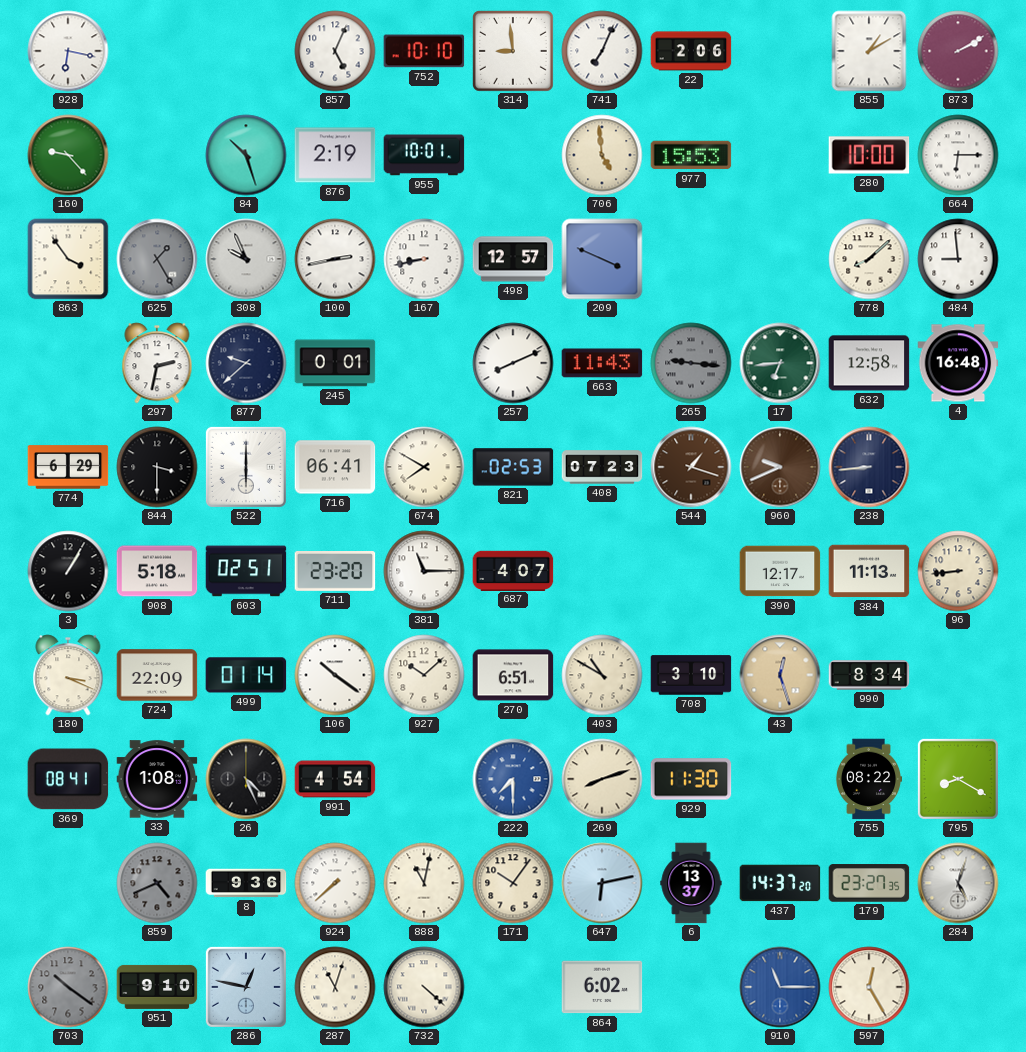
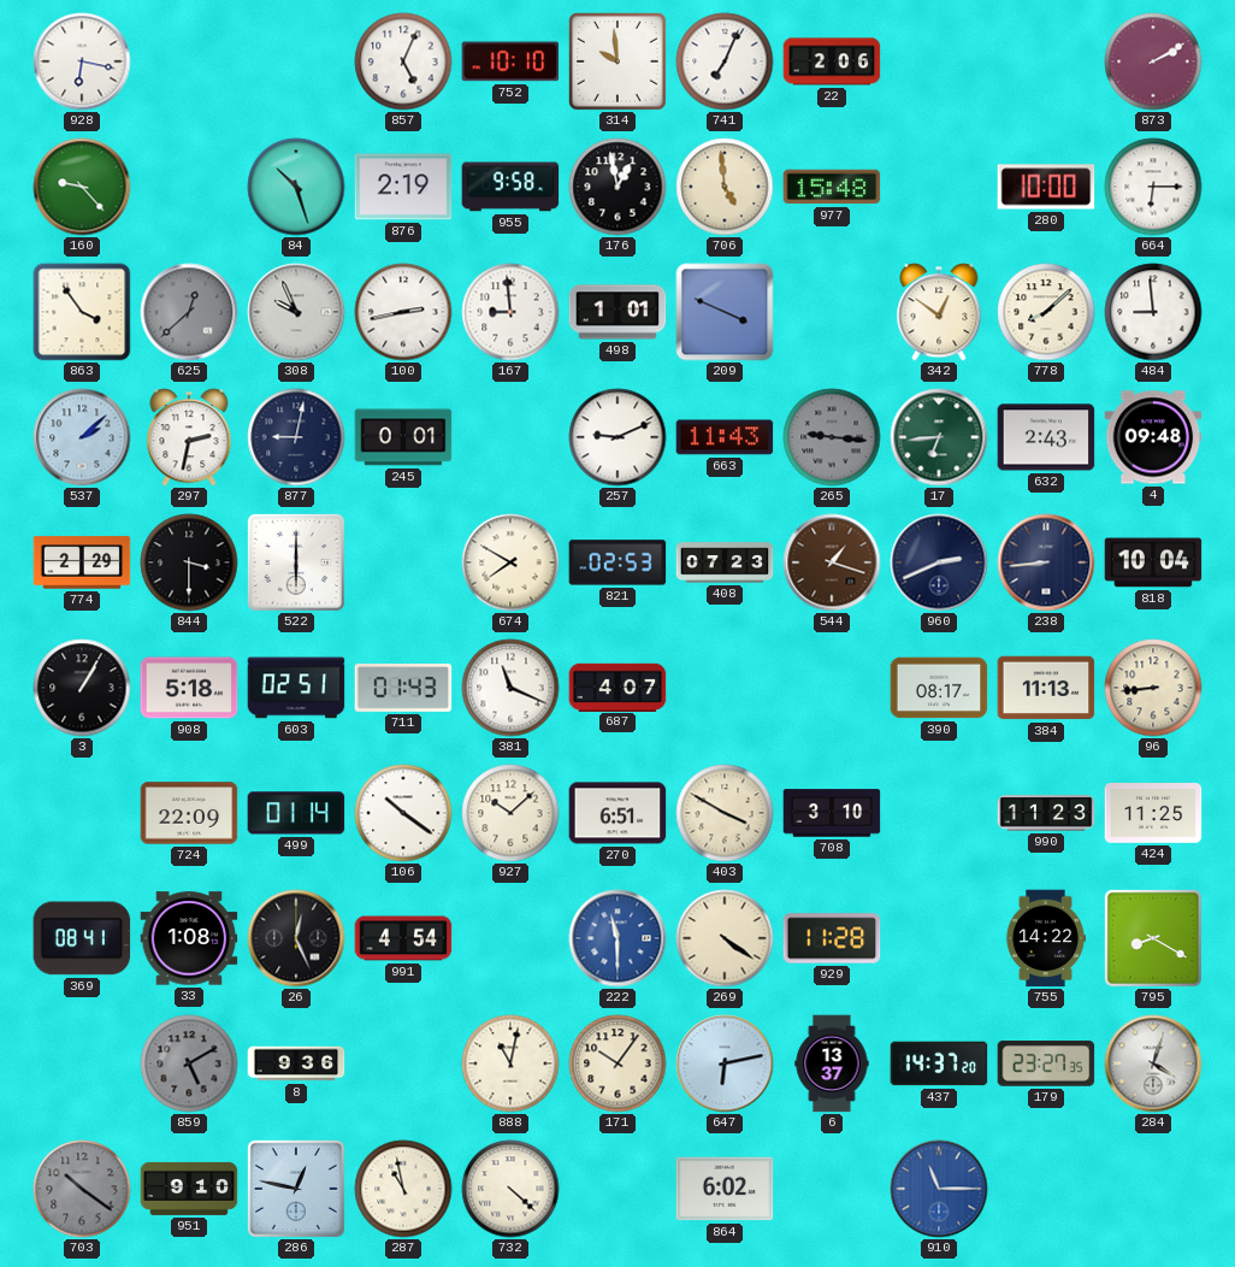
314: 8:59 -> 9:59
855: 1:10 -> none
955: 10:01 -> 9:58
176: none -> 12:58
977: 15:53 -> 15:48
625: 1:25 -> 12:38
167: 8:43 -> 8:59
498: 12:57 -> 1:01
342: none -> 12:51
537: none -> 2:08
877: 9:38 -> 9:02
257: 8:11 -> 9:11
632: 12:58 -> 2:43
4: 16:48 -> 09:48
774: 6:29 -> 2:29
716: 06:41 -> none
960: 9:41 -> 2:41
960 dial: brown -> navy
818: none -> 10:04
711: 23:20 -> 01:43
381: 11:15 -> 11:19
390: 12:17 -> 08:17
180: 3:19 -> none
403: 10:50 -> 3:50
43: 12:27 -> none
990: 8:34 -> 11:23
424: none -> 11:25
26: 4:26 -> 12:26
222: 7:30 -> 11:30
269: 8:12 -> 4:21
929: 11:30 -> 11:28
755: 08:22 -> 14:22
859: 4:41 -> 5:10
924: 7:38 -> none
284: 5:03 -> 4:03
287: 11:03 -> 10:58
597: 12:25 -> none
